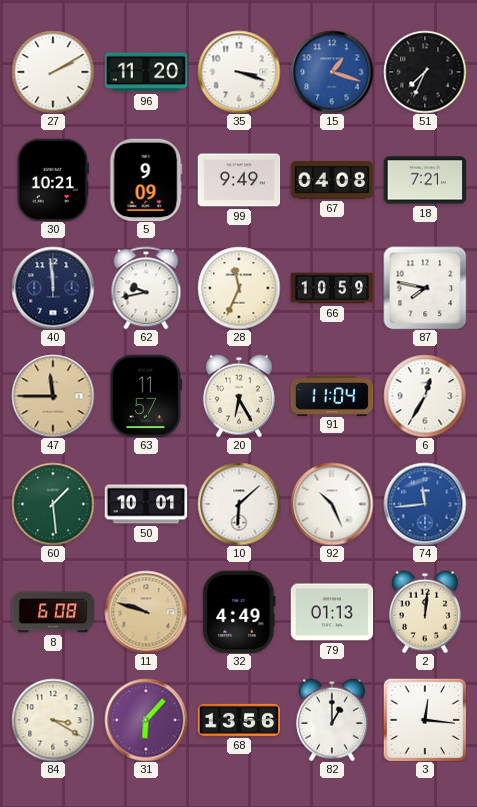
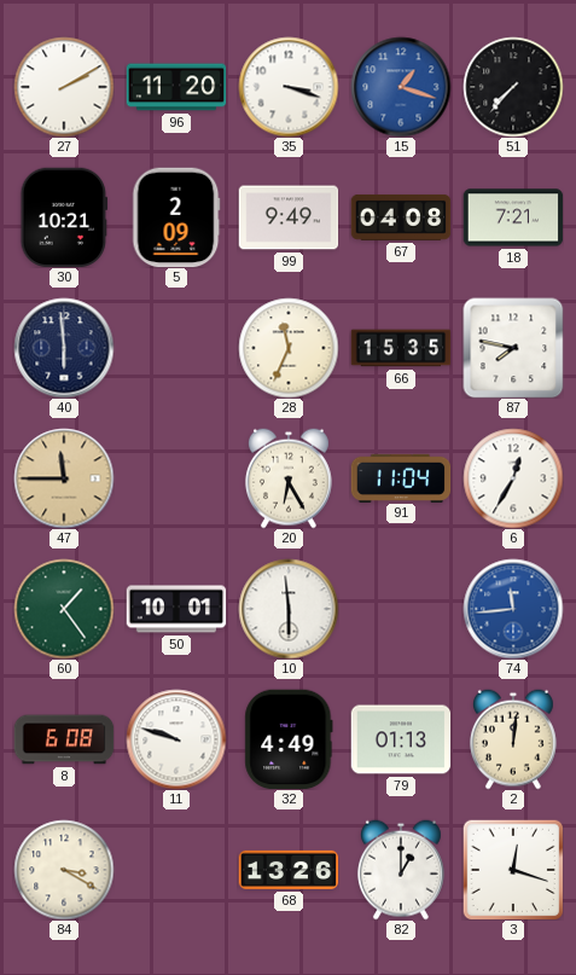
51: 7:34 -> 7:37
5: 9:09 -> 2:09
40: 11:59 -> 5:59
62: 9:43 -> none
66: 10:59 -> 15:35
63: 11:57 -> none
60: 1:29 -> 1:24
10: 6:08 -> 5:59
92: 10:26 -> none
11 dial: champagne -> white
31: 6:07 -> none
68: 13:56 -> 13:26
3: 12:16 -> 12:18
